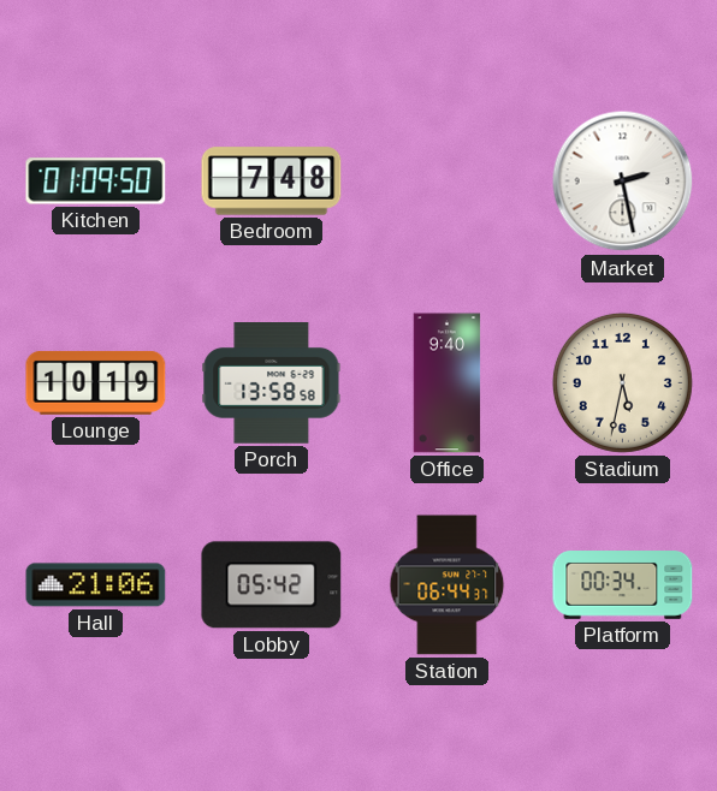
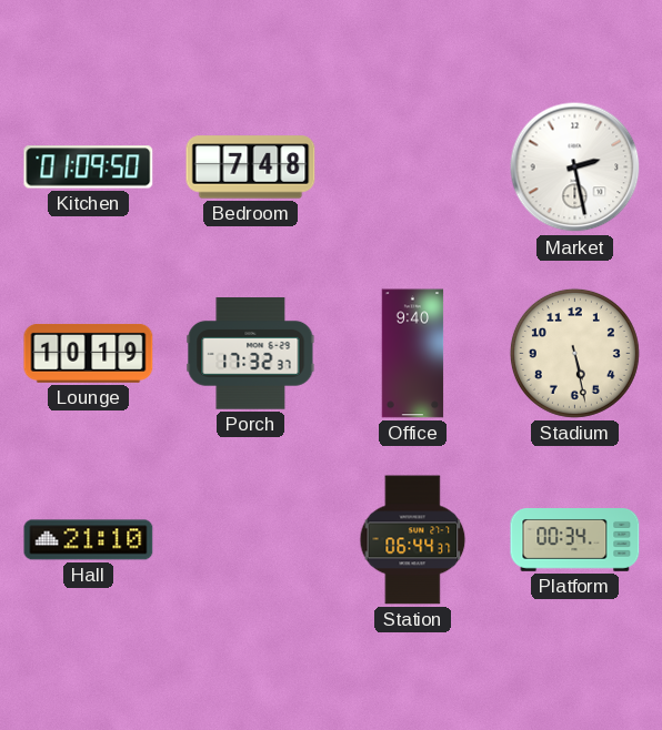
Porch: 13:58 -> 17:32
Stadium: 5:32 -> 5:28
Hall: 21:06 -> 21:10
Lobby: 05:42 -> none
